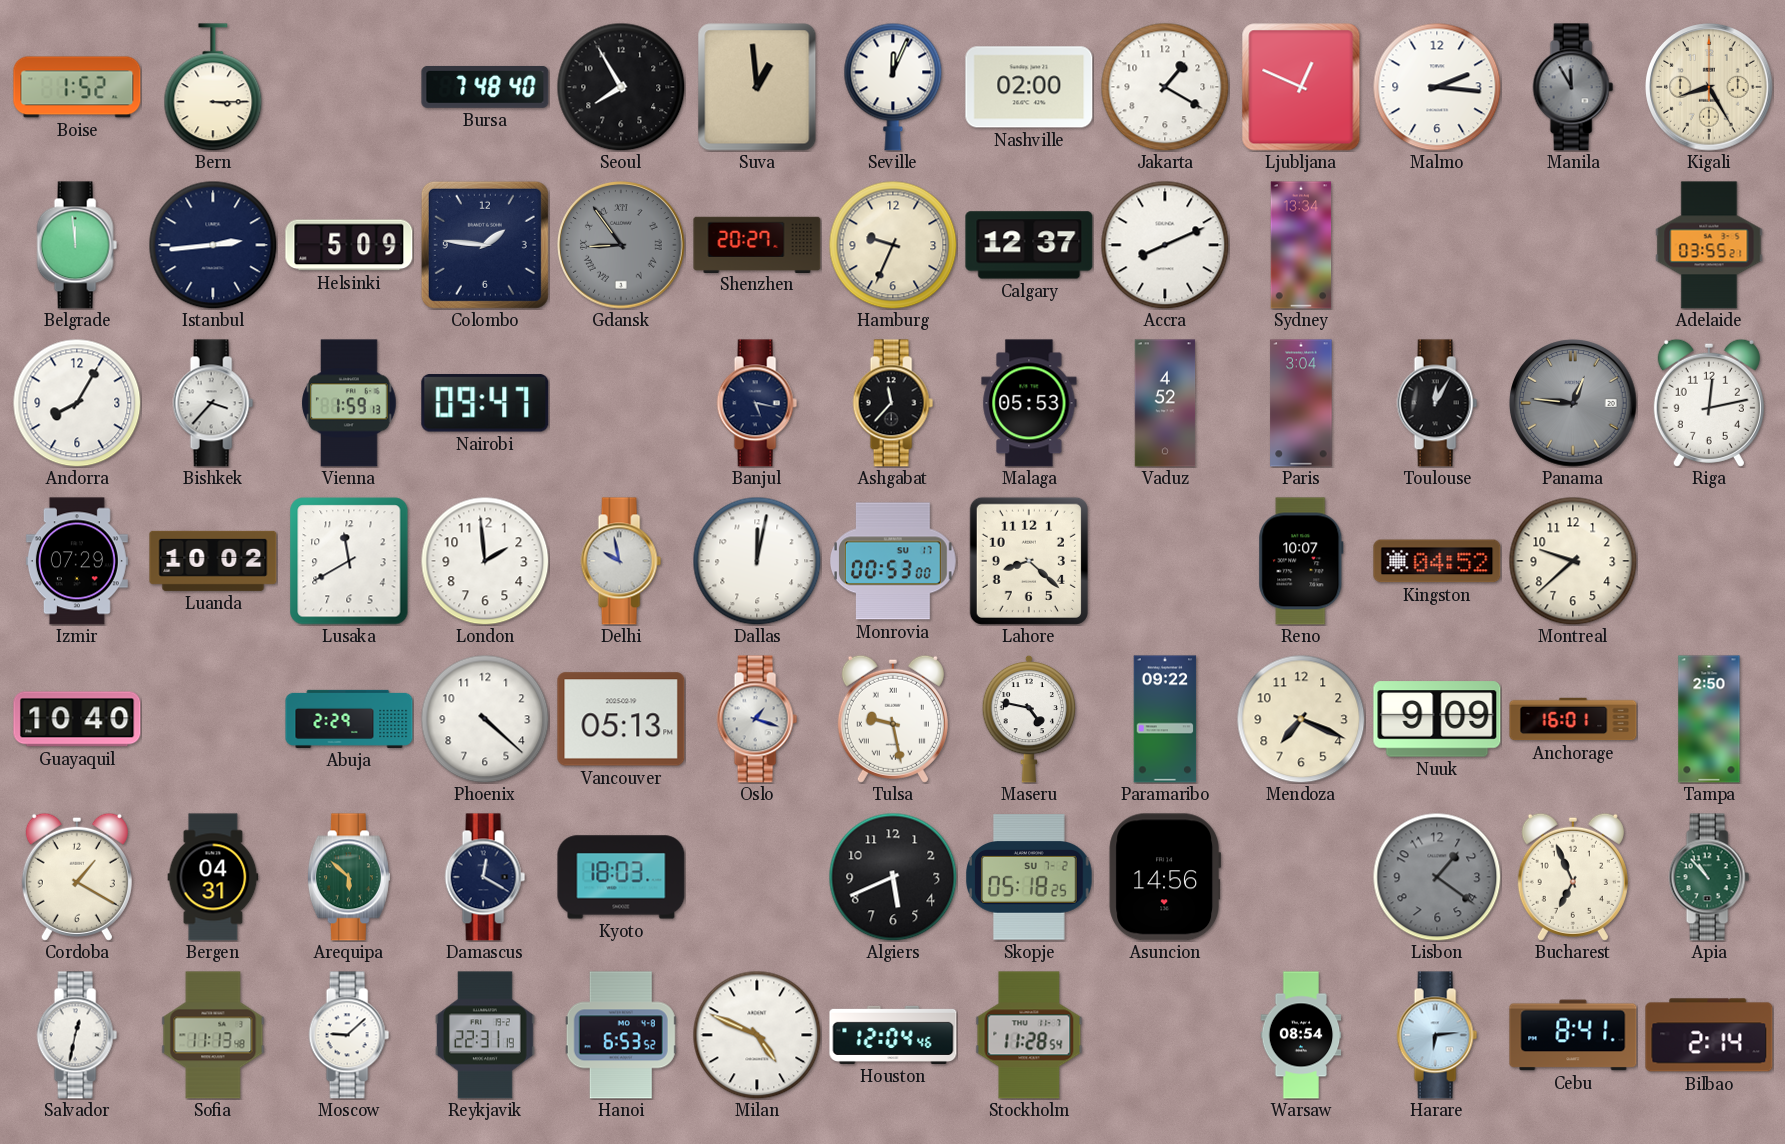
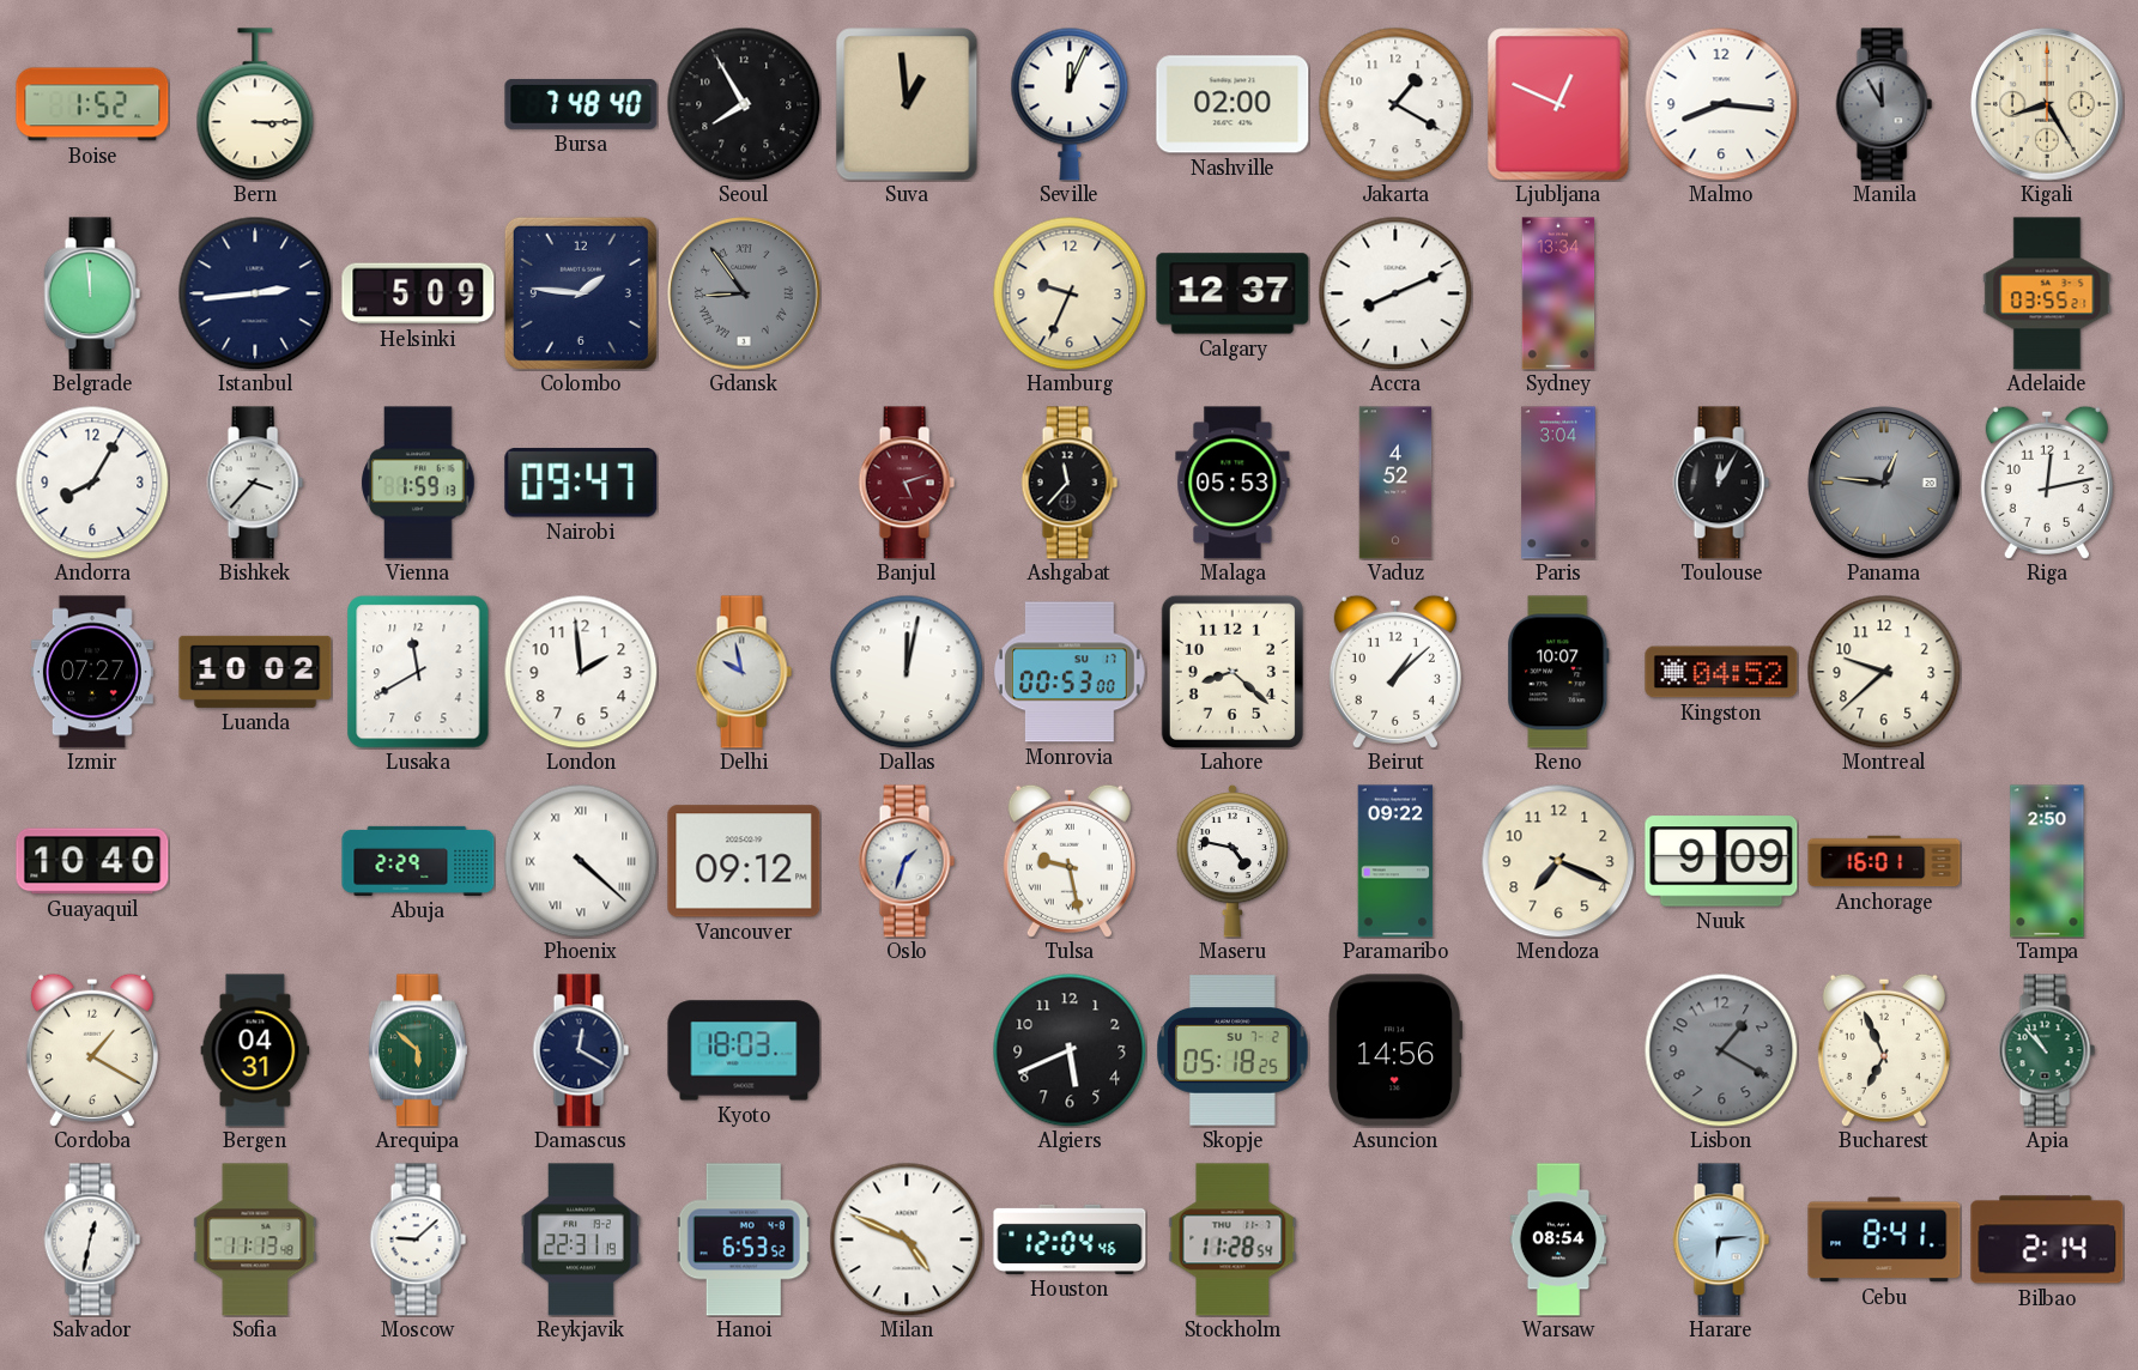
Malmo: 2:16 -> 8:16
Shenzhen: 20:27 -> none
Banjul: 5:17 -> 5:12
Banjul dial: navy -> burgundy
Izmir: 07:29 -> 07:27
Beirut: none -> 1:08
Phoenix numerals: Arabic -> Roman
Vancouver: 05:13 -> 09:12
Oslo: 1:18 -> 1:33
Lisbon: 1:21 -> 1:20
